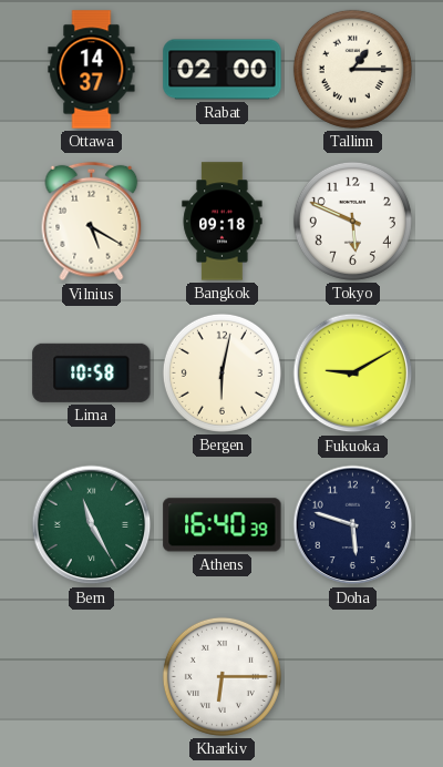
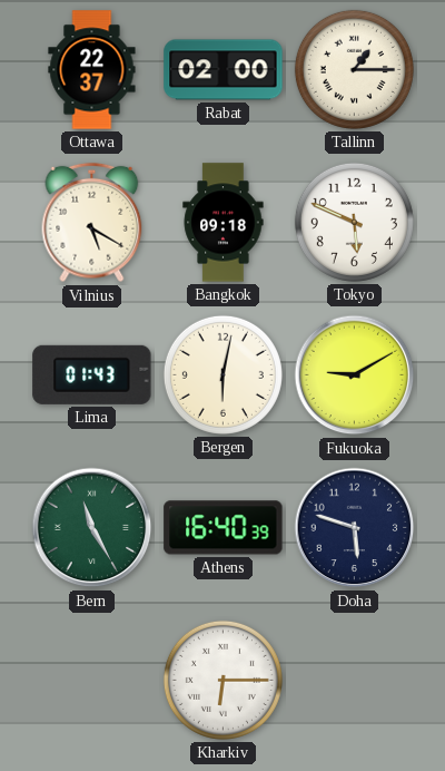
Ottawa: 14:37 -> 22:37
Lima: 10:58 -> 01:43
